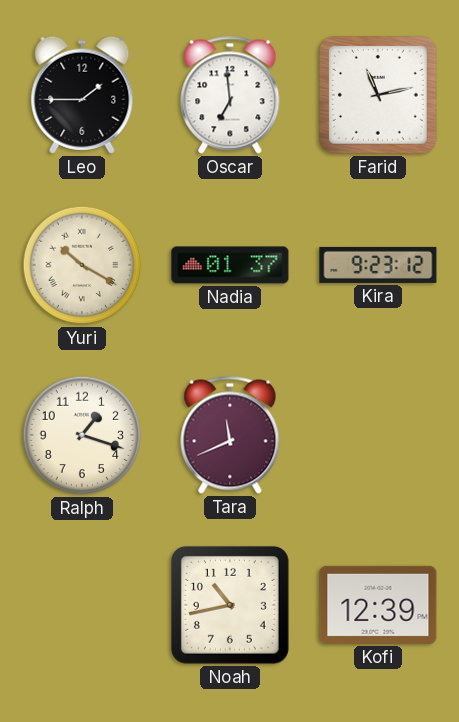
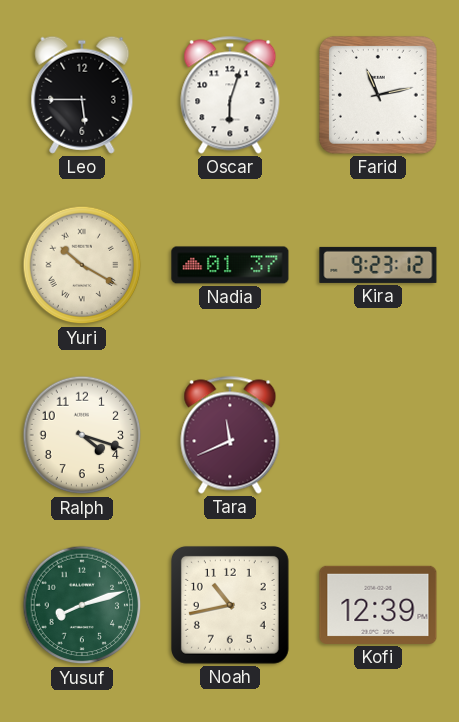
Leo: 1:45 -> 5:45
Oscar: 6:59 -> 6:03
Ralph: 1:18 -> 4:18
Yusuf: none -> 8:12
